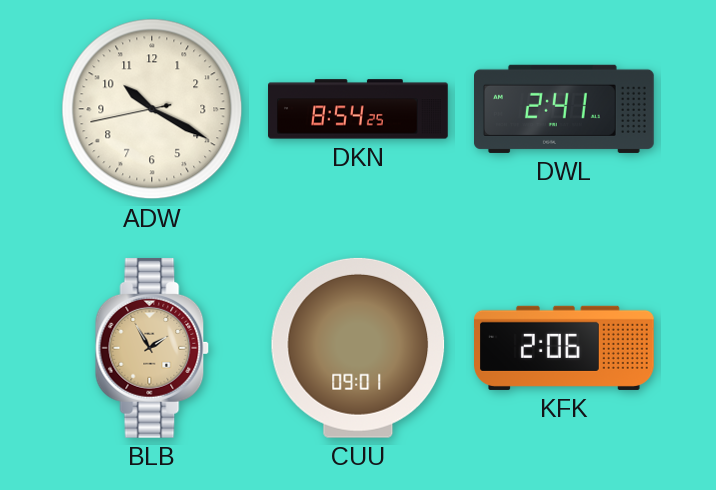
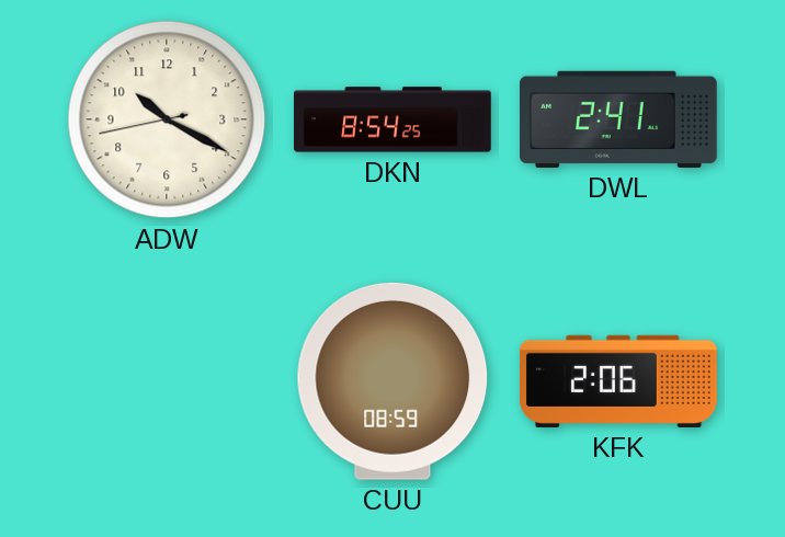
BLB: 1:55 -> none
CUU: 09:01 -> 08:59
